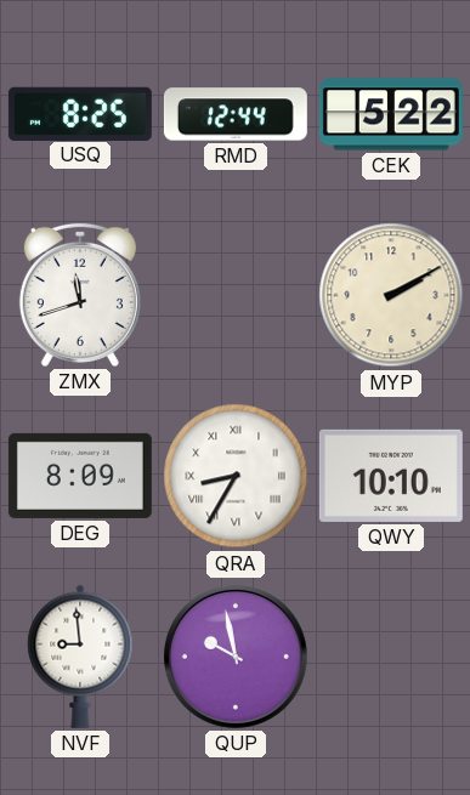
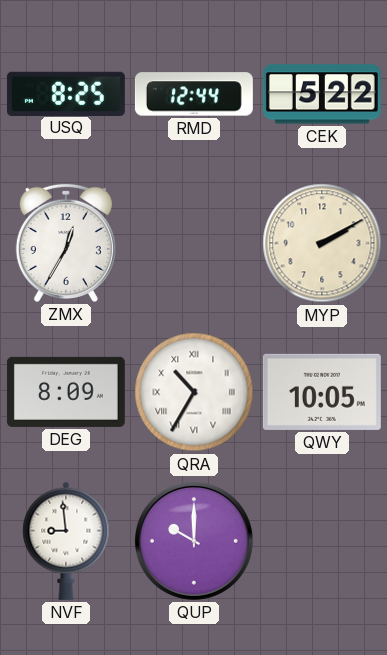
ZMX: 11:42 -> 12:35
QRA: 8:35 -> 10:35
QWY: 10:10 -> 10:05
QUP: 9:58 -> 10:00
